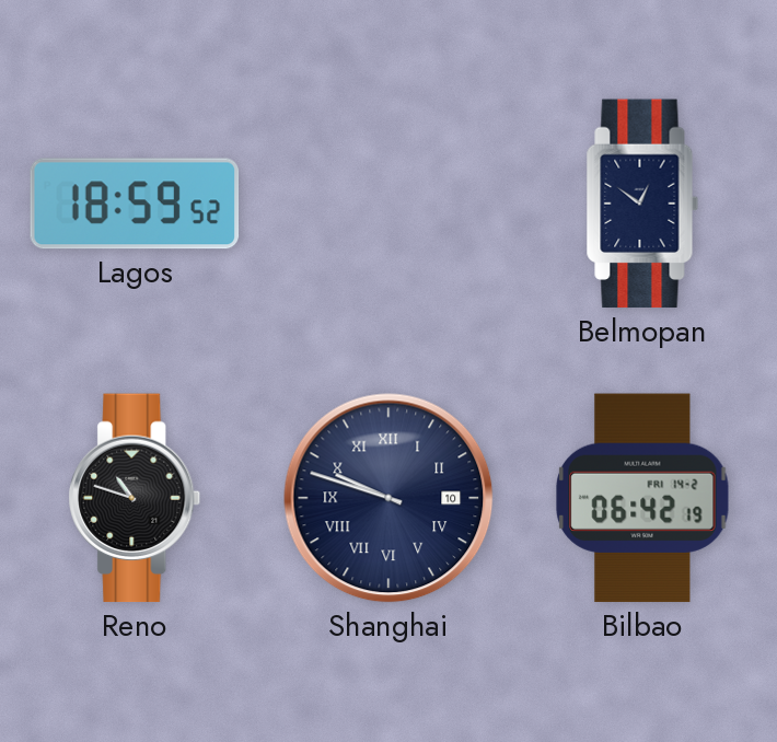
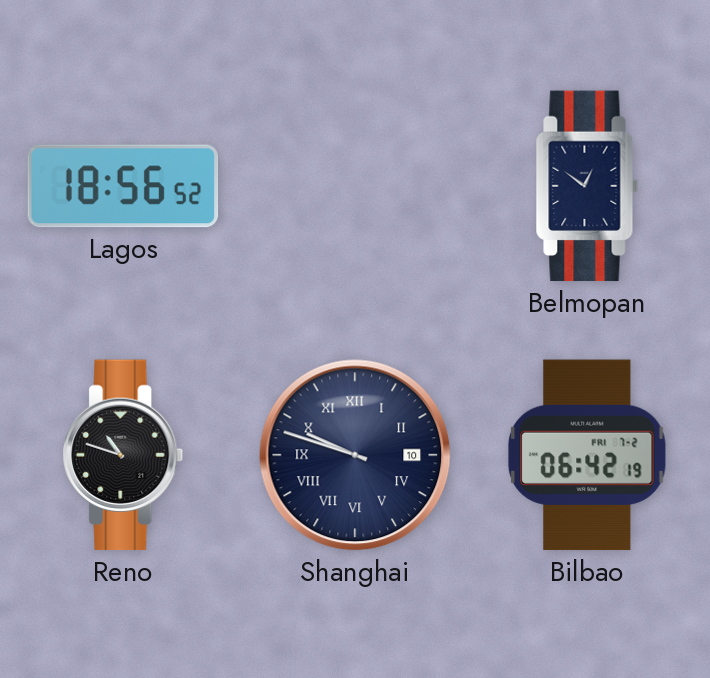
Lagos: 18:59 -> 18:56
Bilbao date: FRI 14-2 -> FRI 7-2
